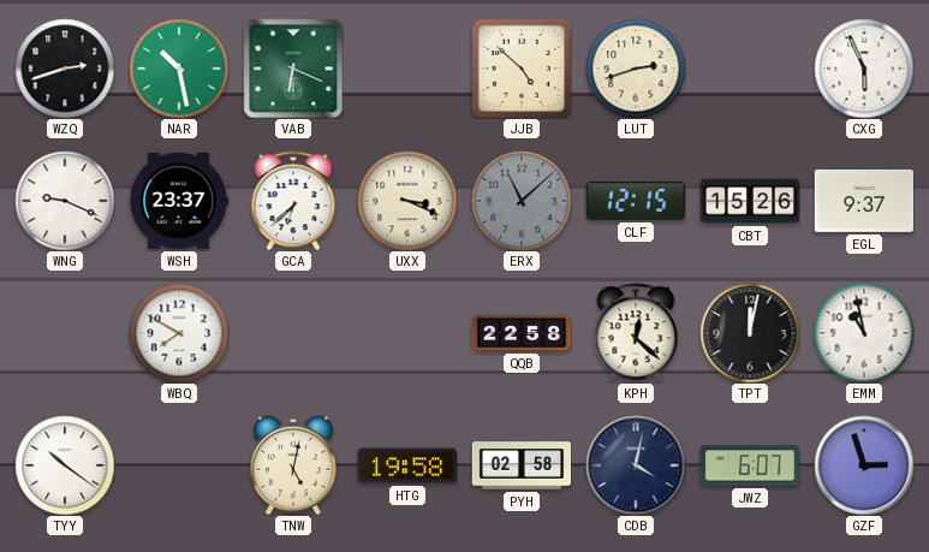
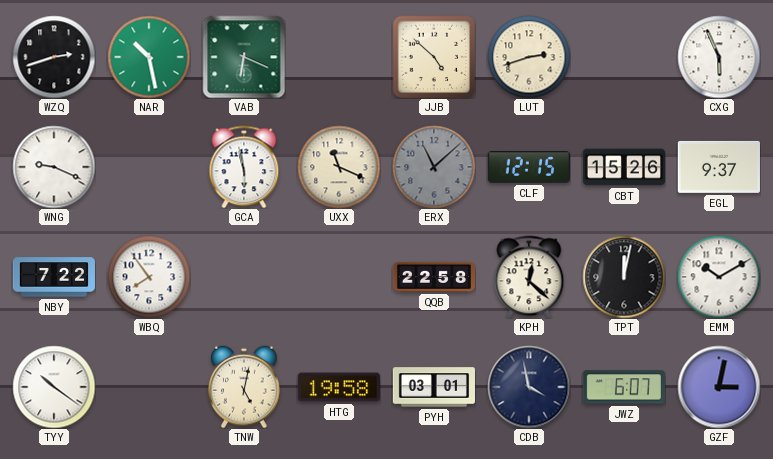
WSH: 23:37 -> none
GCA: 6:38 -> 5:58
UXX: 3:19 -> 11:19
NBY: none -> 7:22
WBQ: 7:50 -> 7:54
EMM: 10:58 -> 10:10
PYH: 02:58 -> 03:01
CDB: 4:02 -> 3:58
GZF: 2:57 -> 3:02
